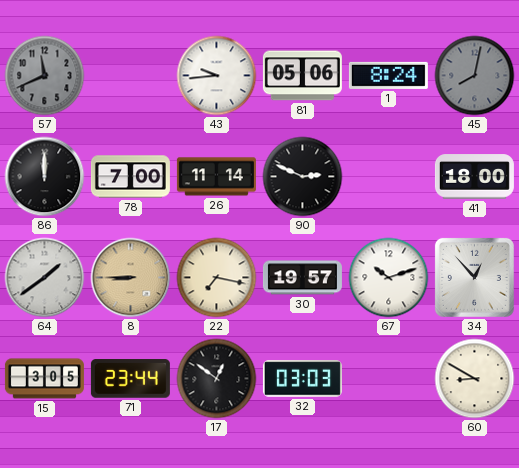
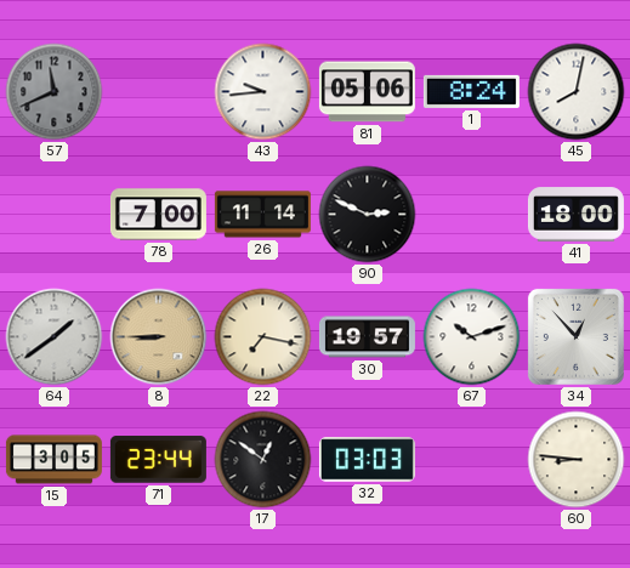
45 dial: grey -> white
86: 12:00 -> none
60: 8:50 -> 8:46
